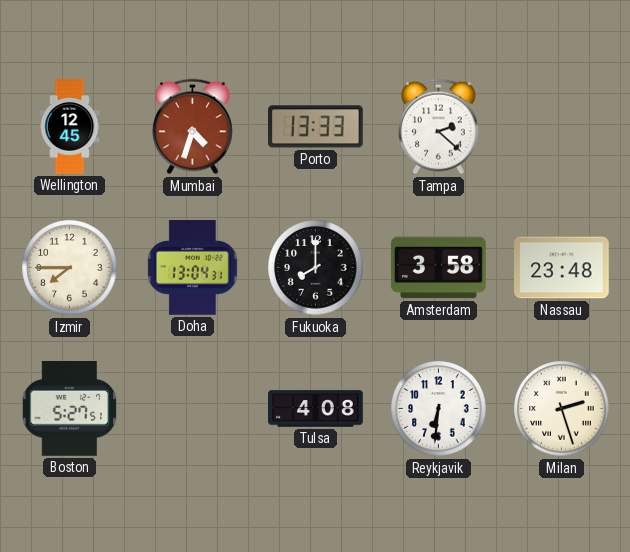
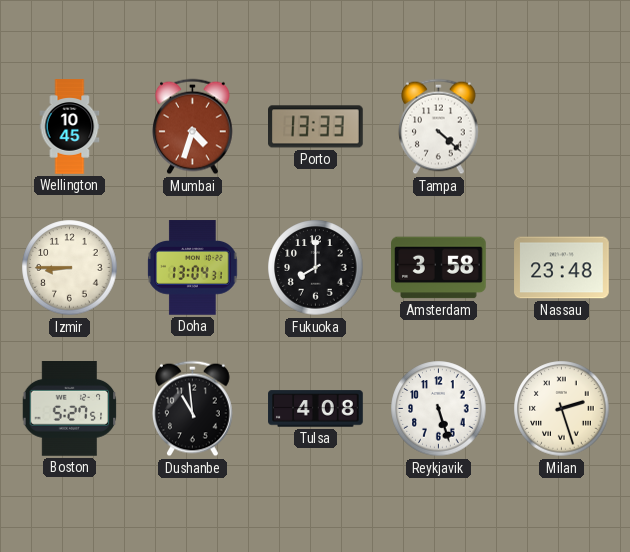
Wellington: 12:45 -> 10:45
Tampa: 2:22 -> 4:22
Izmir: 7:45 -> 8:45
Dushanbe: none -> 10:59
Reykjavik: 6:31 -> 5:27
